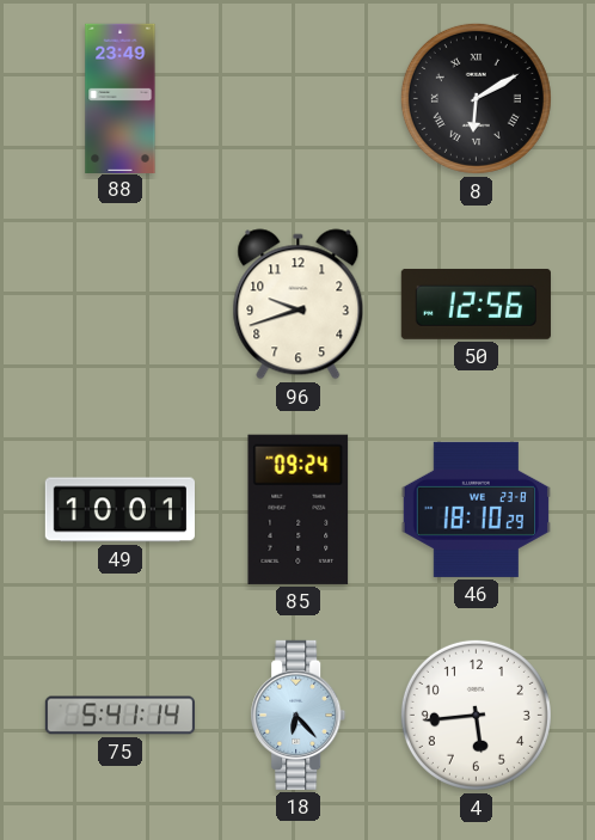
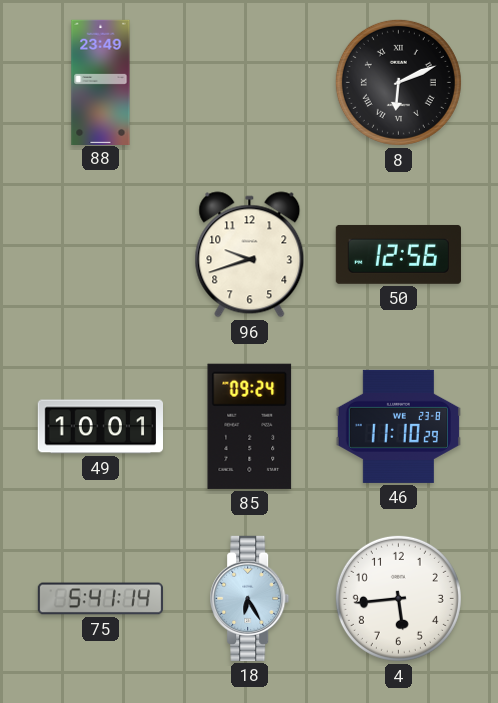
8: 6:10 -> 6:11
46: 18:10 -> 11:10
18: 6:23 -> 6:25
